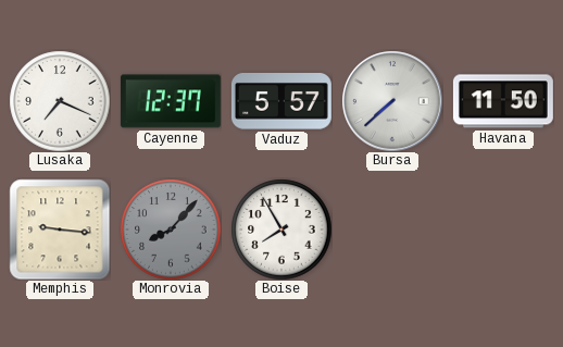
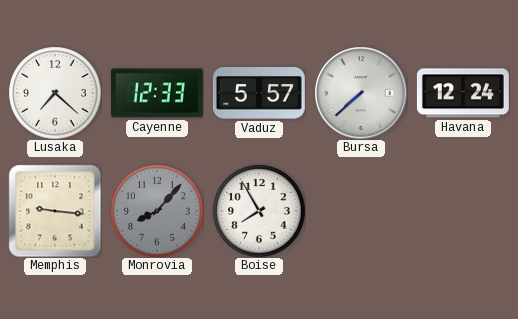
Lusaka: 7:19 -> 7:22
Cayenne: 12:37 -> 12:33
Havana: 11:50 -> 12:24
